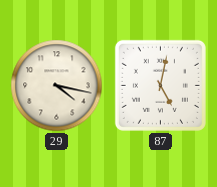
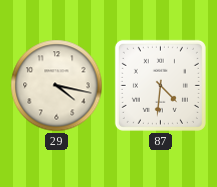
87: 5:02 -> 4:31
